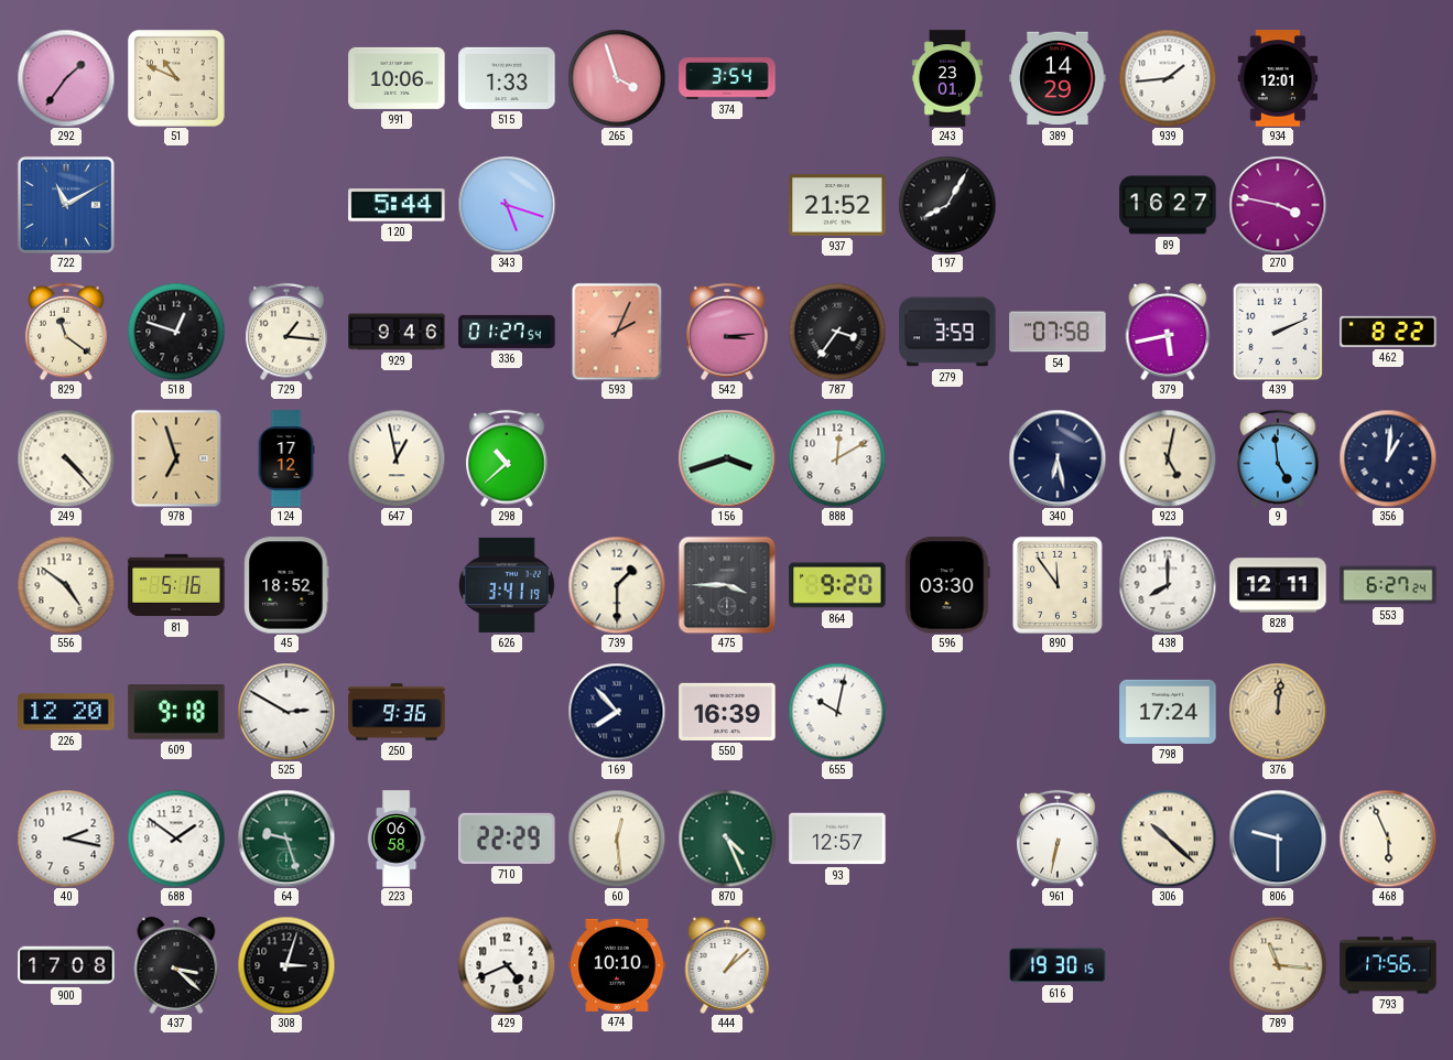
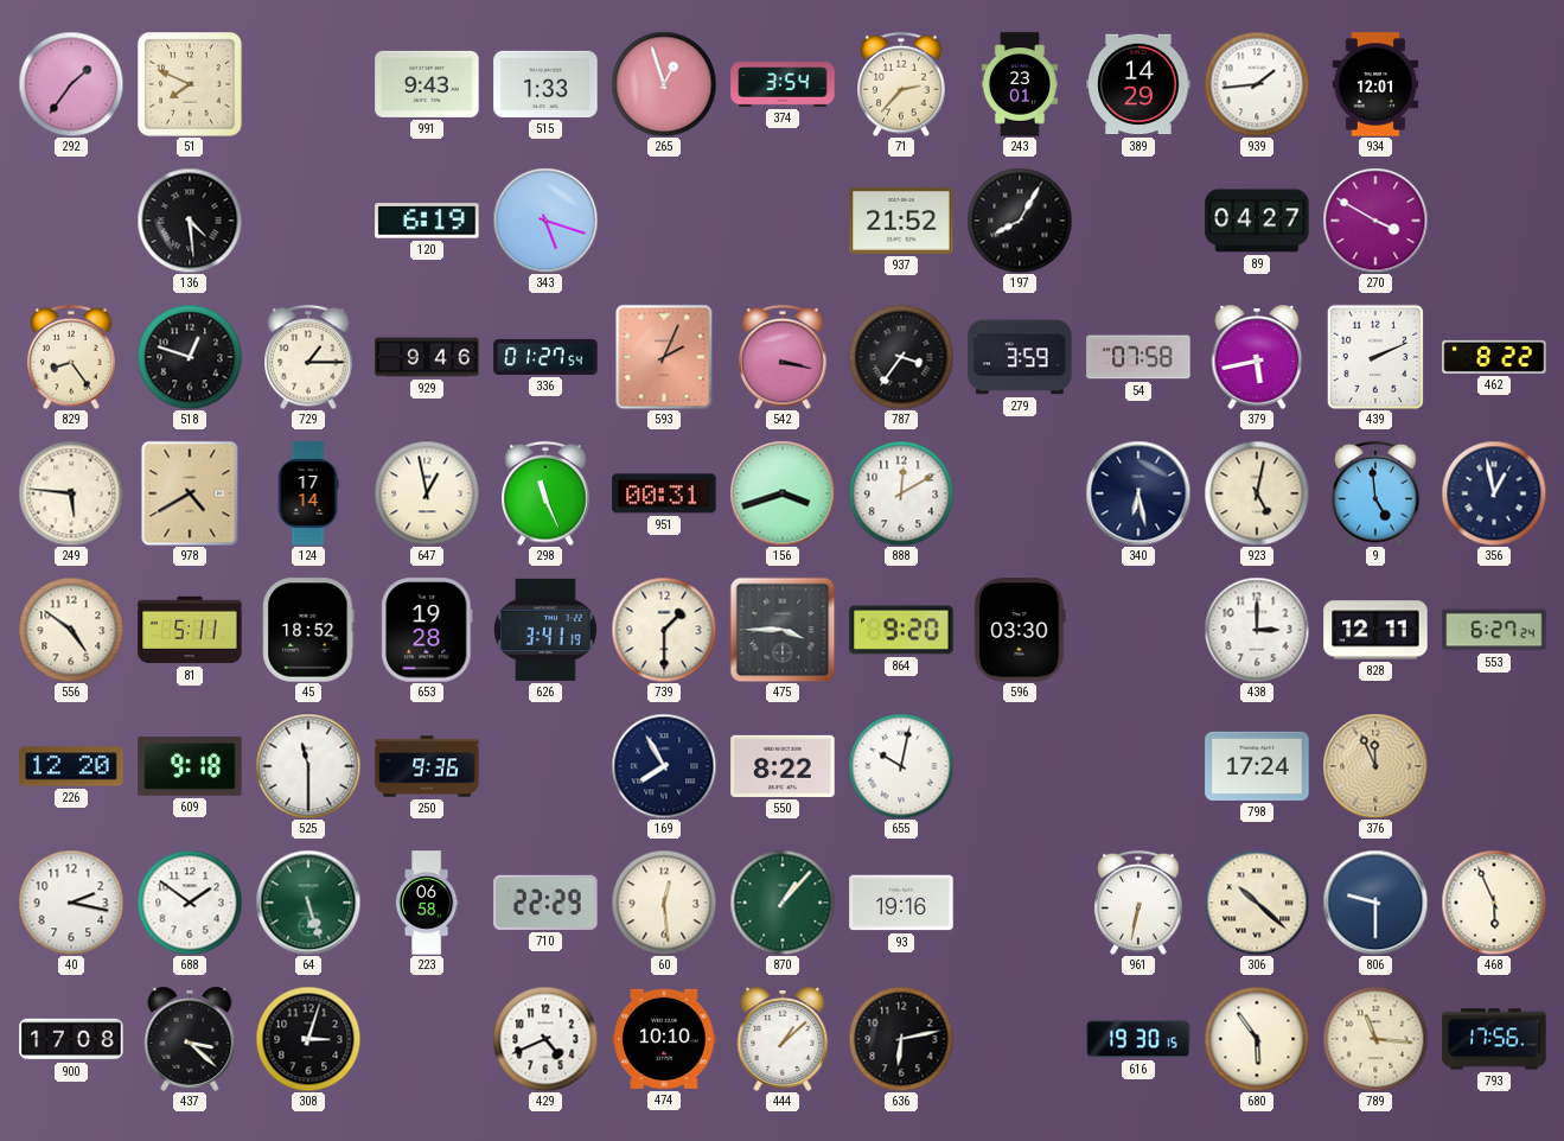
51: 10:49 -> 7:49
991: 10:06 -> 9:43
265: 3:57 -> 12:57
71: none -> 2:37
722: 11:10 -> none
136: none -> 4:29
120: 5:44 -> 6:19
89: 16:27 -> 04:27
270: 3:47 -> 3:50
829: 11:21 -> 8:24
729: 1:16 -> 1:15
542: 3:14 -> 3:17
249: 4:23 -> 5:46
978: 6:57 -> 4:40
124: 17:12 -> 17:14
298: 10:38 -> 11:26
951: none -> 00:31
356: 1:01 -> 12:58
81: 5:16 -> 5:11
653: none -> 19:28
890: 11:54 -> none
438: 8:00 -> 3:00
525: 2:50 -> 11:30
169: 7:53 -> 7:55
550: 16:39 -> 8:22
376: 12:01 -> 11:56
64: 9:27 -> 5:27
870: 4:26 -> 1:07
93: 12:57 -> 19:16
636: none -> 6:13
680: none -> 5:54
